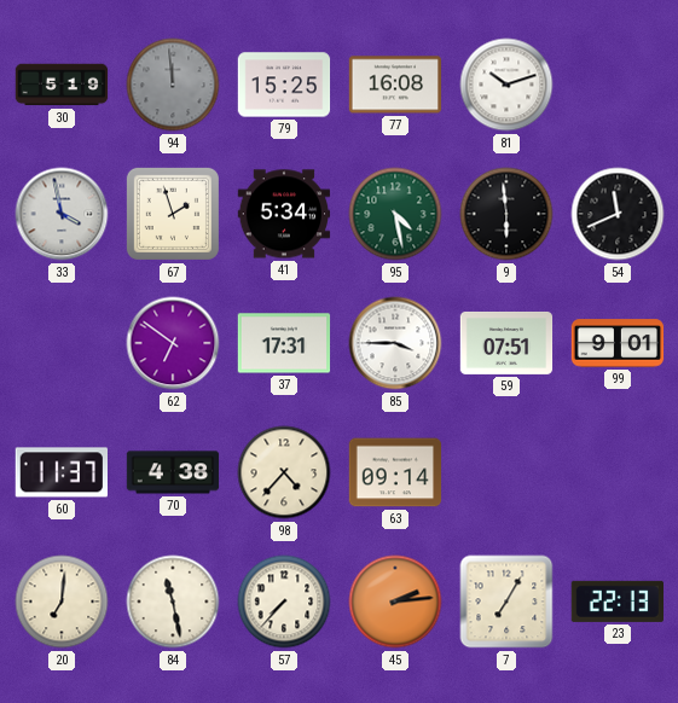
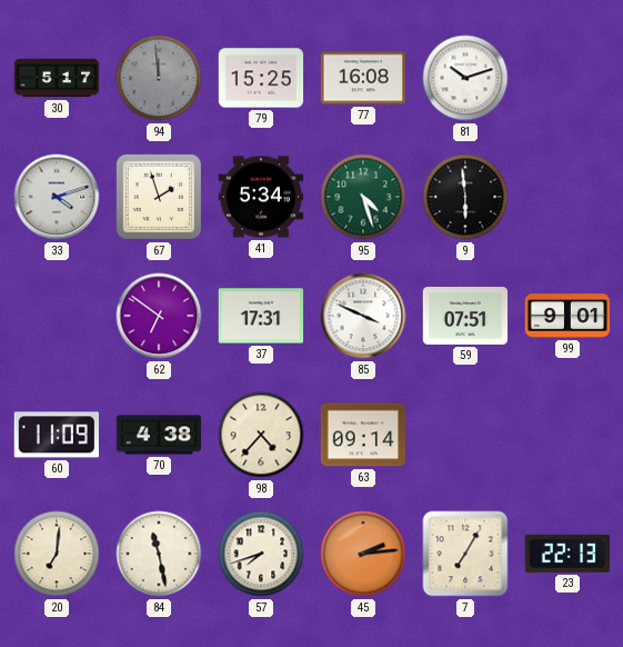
30: 5:19 -> 5:17
33: 3:58 -> 4:12
95: 4:28 -> 4:27
54: 11:41 -> none
85: 3:45 -> 3:49
60: 11:37 -> 11:09
57: 7:37 -> 7:42
